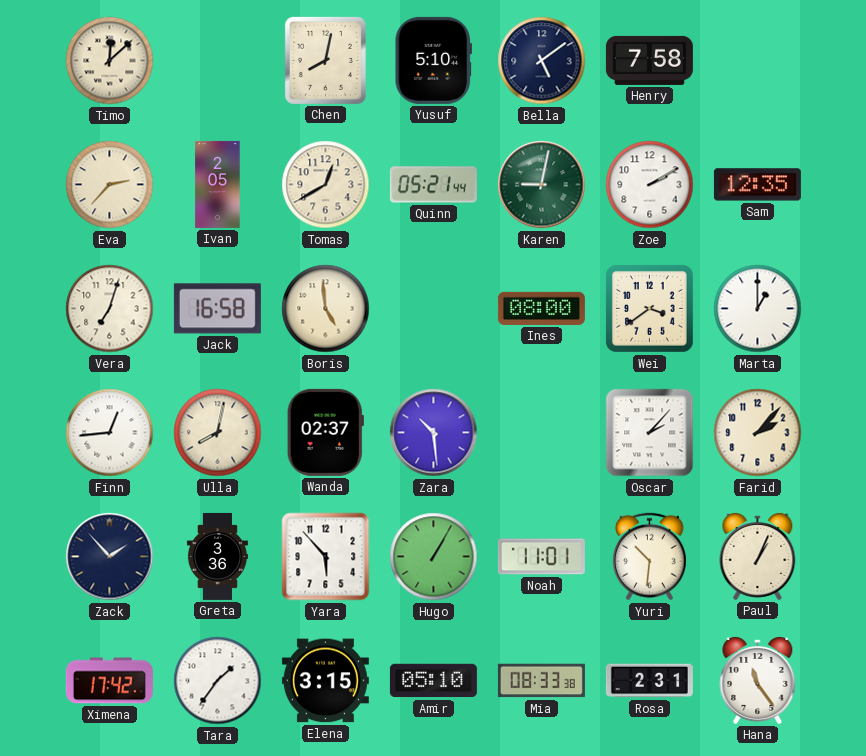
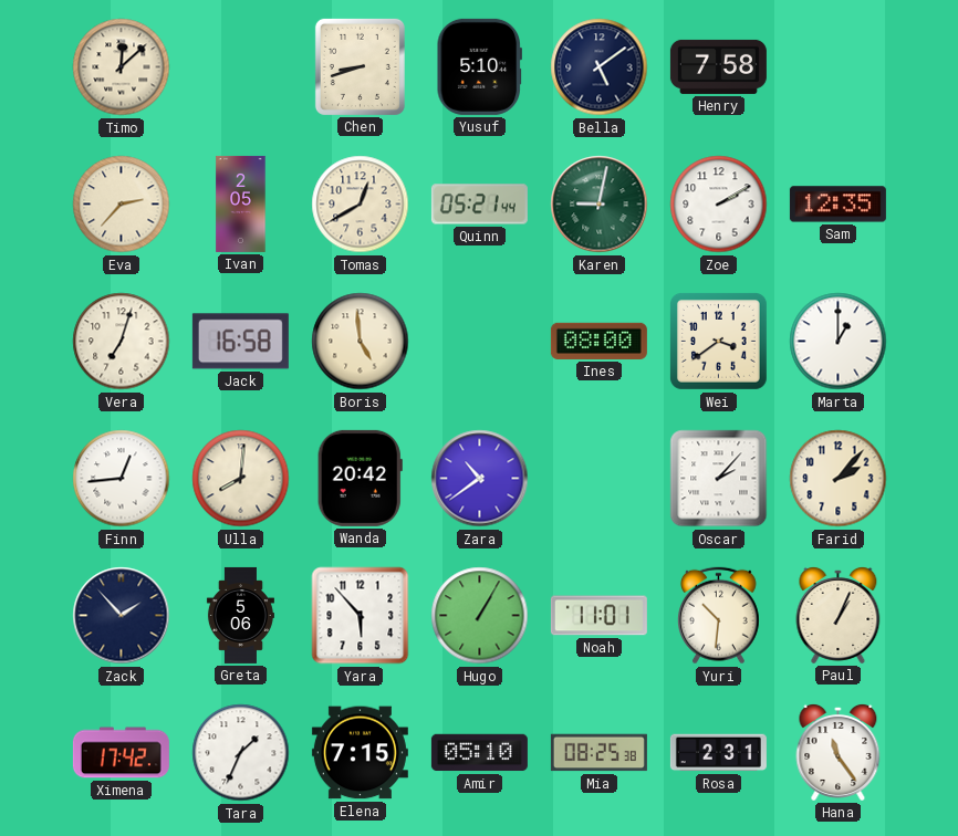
Chen: 8:02 -> 8:42
Ulla: 8:02 -> 8:01
Wanda: 02:37 -> 20:42
Zara: 10:29 -> 10:39
Greta: 3:36 -> 5:06
Tara: 1:36 -> 1:34
Elena: 3:15 -> 7:15
Mia: 08:33 -> 08:25
